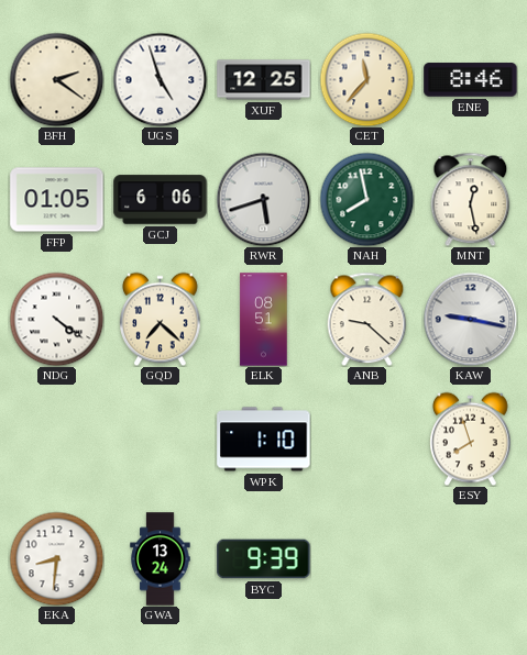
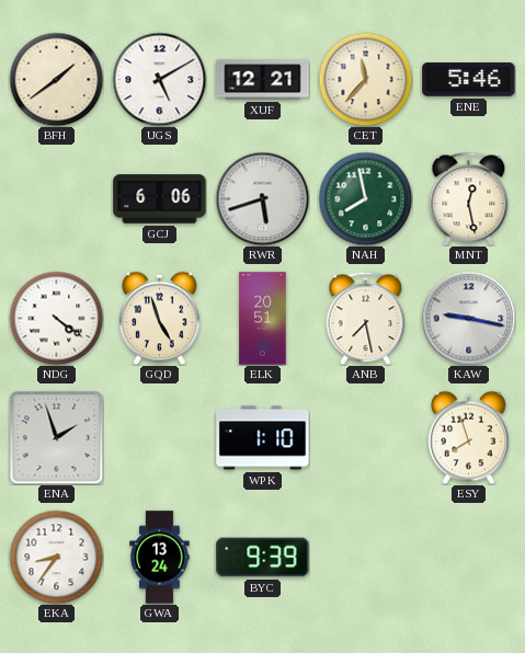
BFH: 2:21 -> 1:39
UGS: 4:57 -> 5:10
XUF: 12:25 -> 12:21
ENE: 8:46 -> 5:46
FFP: 01:05 -> none
GQD: 7:22 -> 4:57
ELK: 08:51 -> 20:51
ANB: 9:22 -> 7:28
ENA: none -> 1:57
EKA: 8:31 -> 8:36
